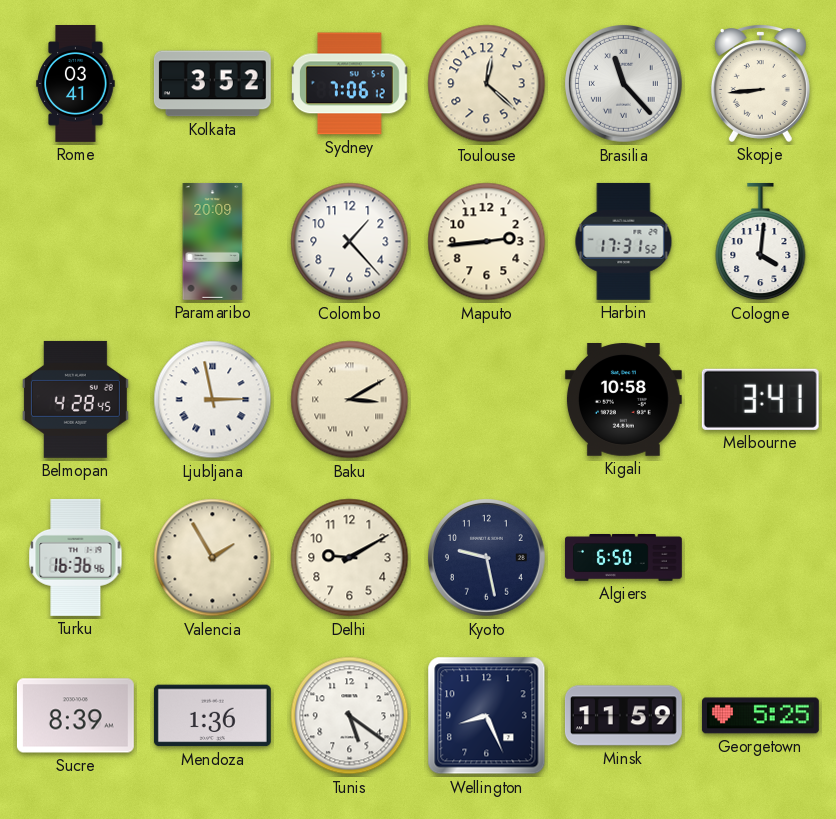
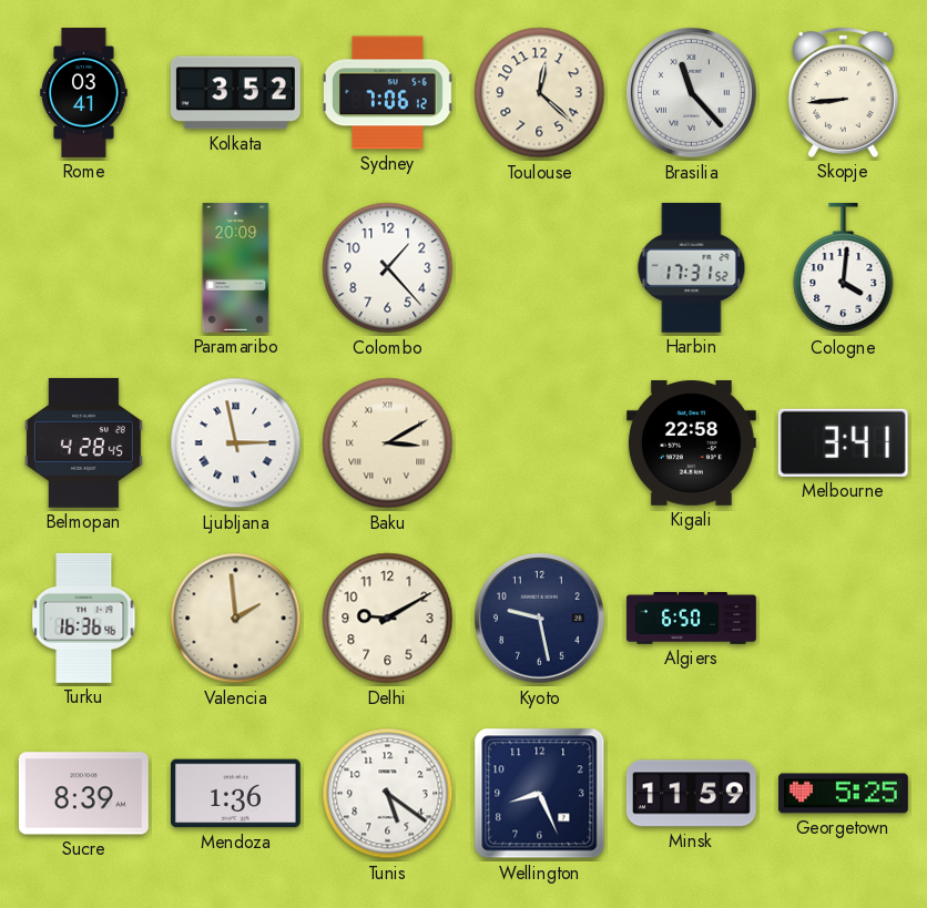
Maputo: 2:44 -> none
Kigali: 10:58 -> 22:58
Valencia: 1:55 -> 1:59
